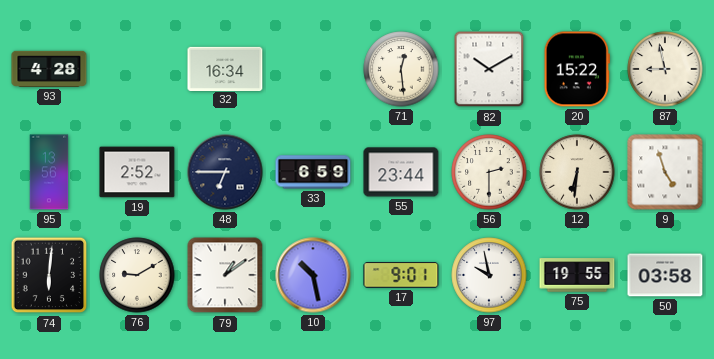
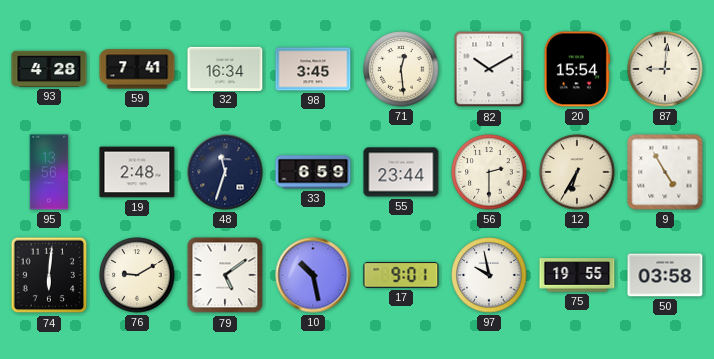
59: none -> 7:41
98: none -> 3:45
20: 15:22 -> 15:54
87: 8:58 -> 9:01
19: 2:52 -> 2:48
48: 6:45 -> 11:33
12: 6:31 -> 6:35
9: 4:57 -> 4:55
79: 1:09 -> 5:09
